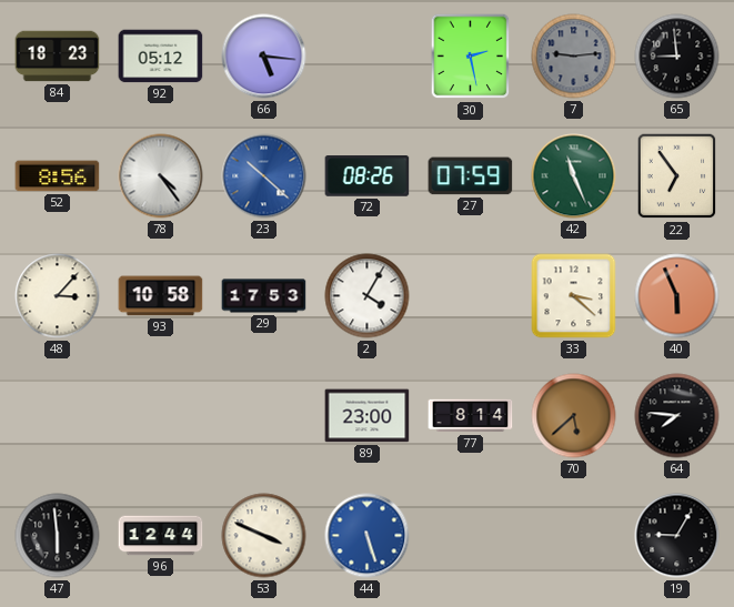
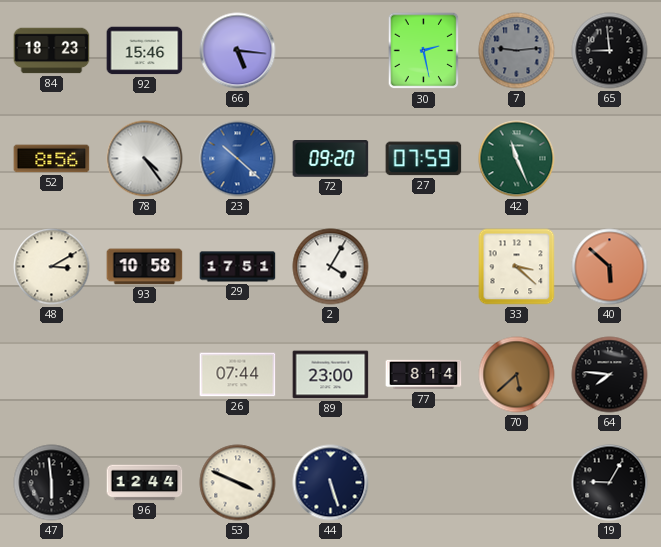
92: 05:12 -> 15:46
72: 08:26 -> 09:20
22: 6:54 -> none
48: 3:07 -> 3:10
29: 17:53 -> 17:51
40: 5:56 -> 5:52
26: none -> 07:44
44 dial: blue -> navy
